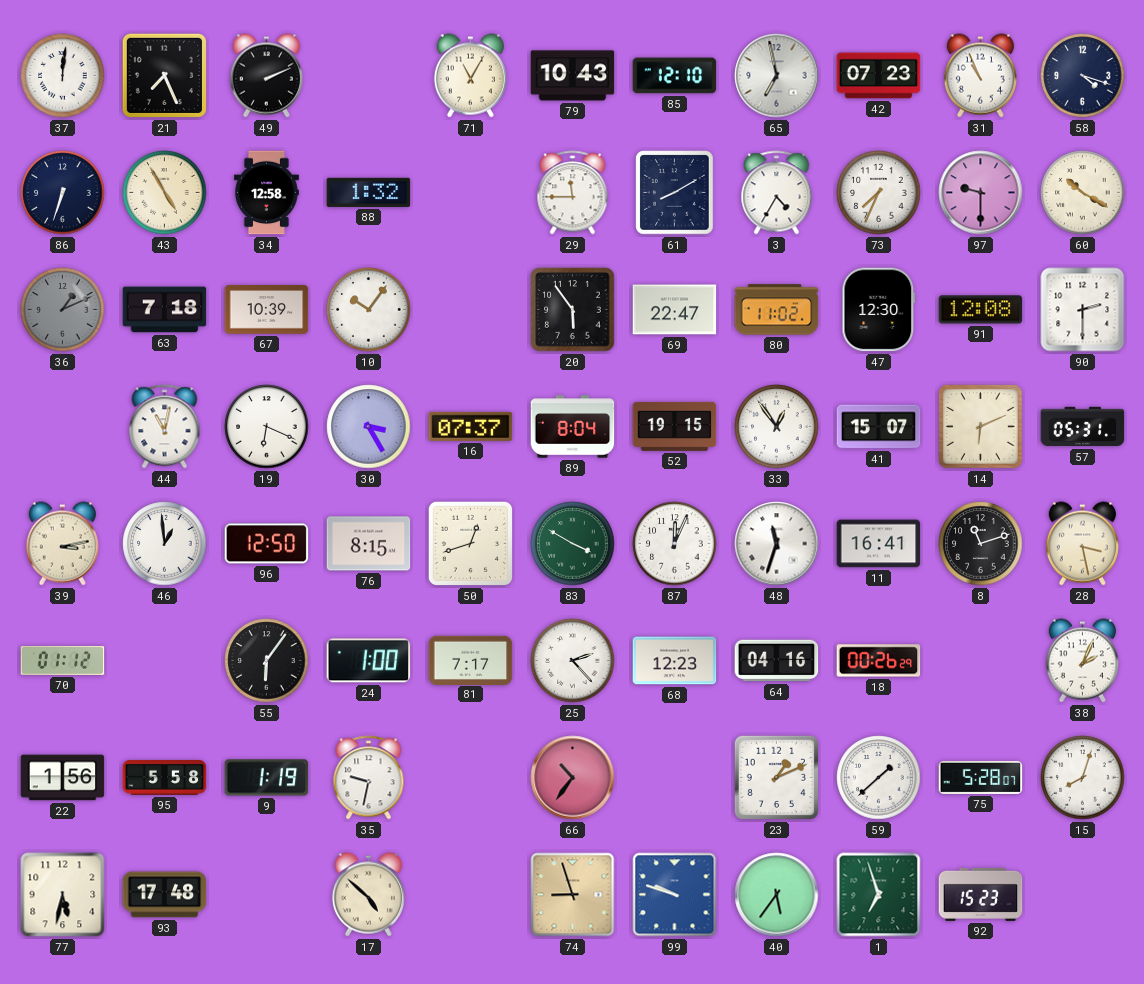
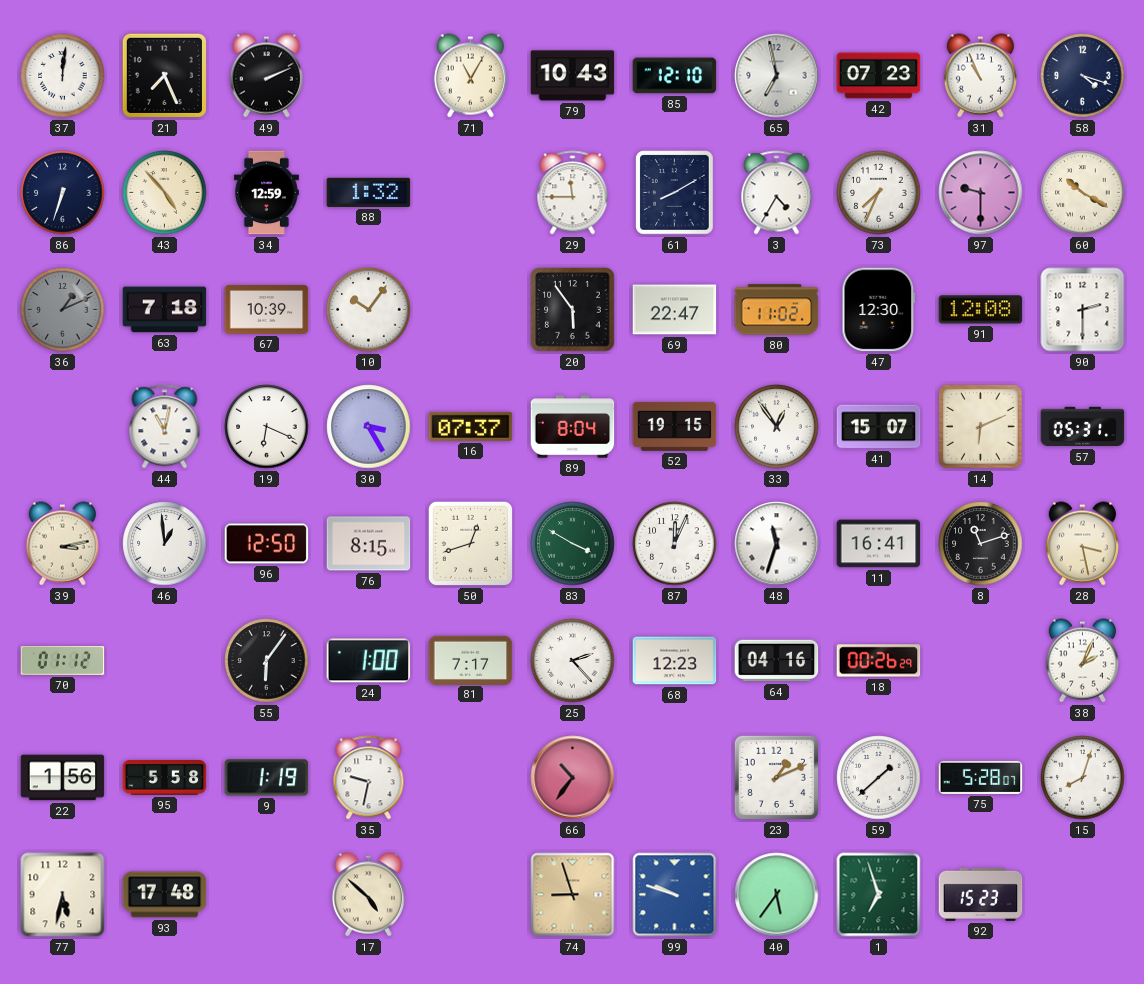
43: 4:55 -> 4:53
34: 12:58 -> 12:59
